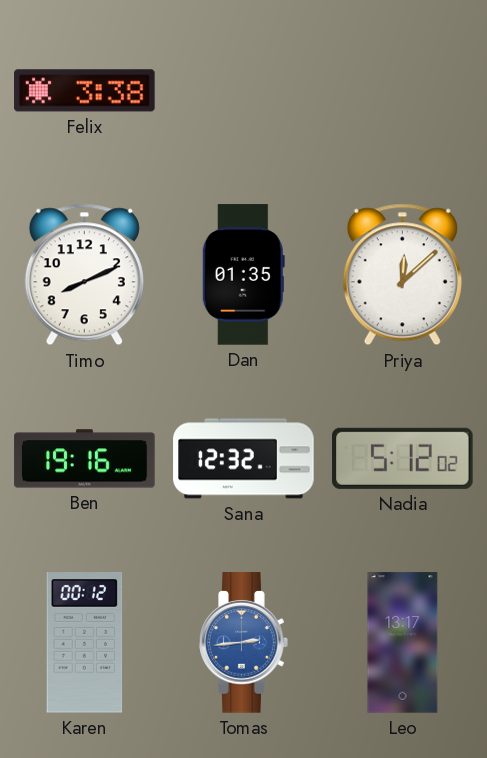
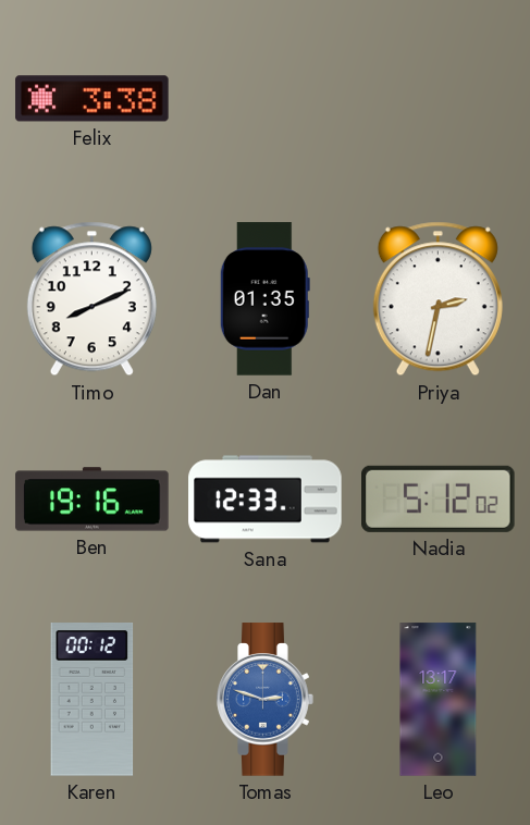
Priya: 12:08 -> 2:32
Sana: 12:32 -> 12:33
Tomas: 2:44 -> 2:48
